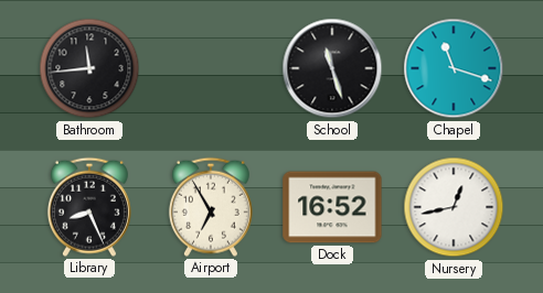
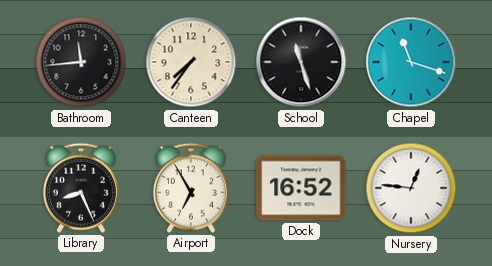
Canteen: none -> 7:36
Nursery: 12:43 -> 12:46
